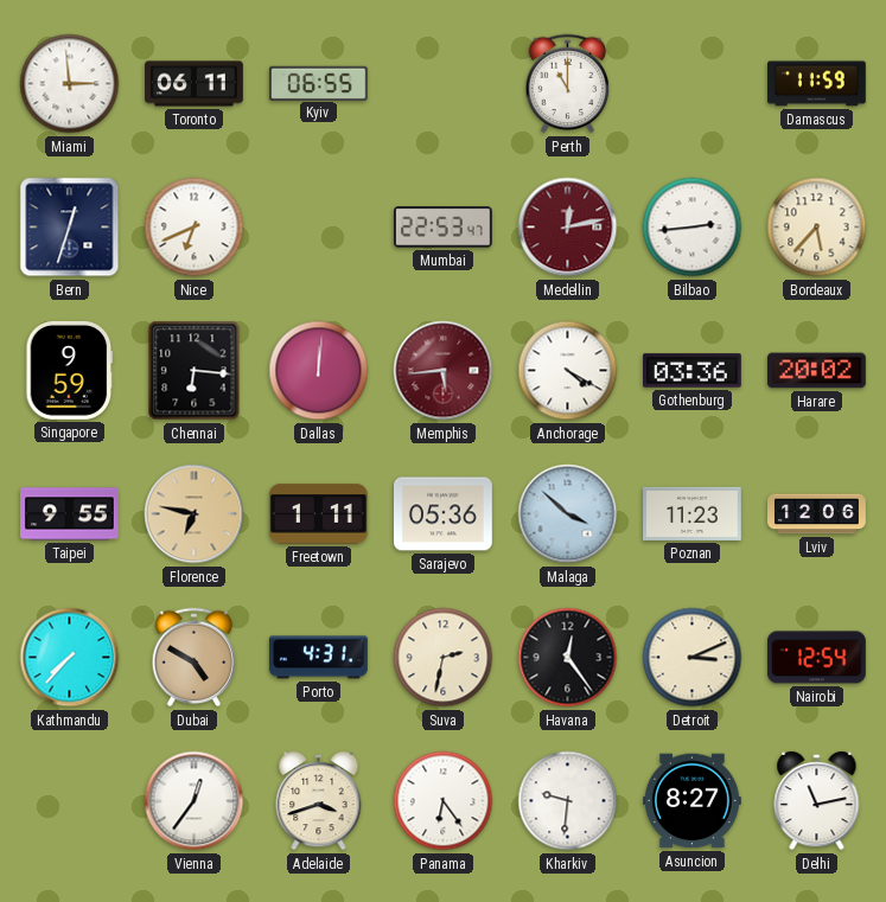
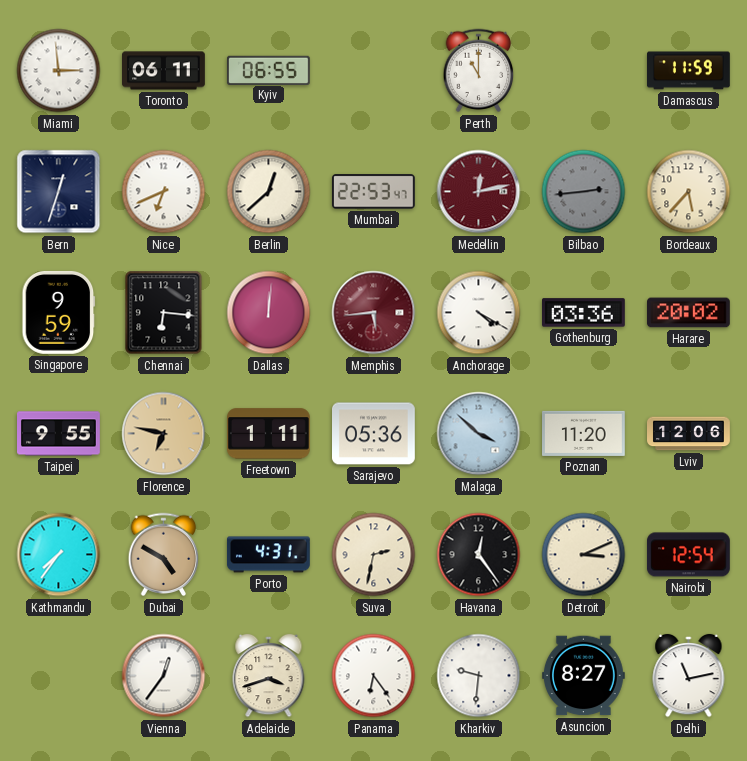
Berlin: none -> 12:38
Bilbao dial: white -> grey
Poznan: 11:23 -> 11:20
Kathmandu: 7:37 -> 7:36
